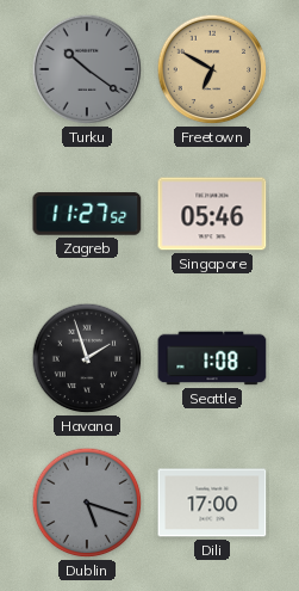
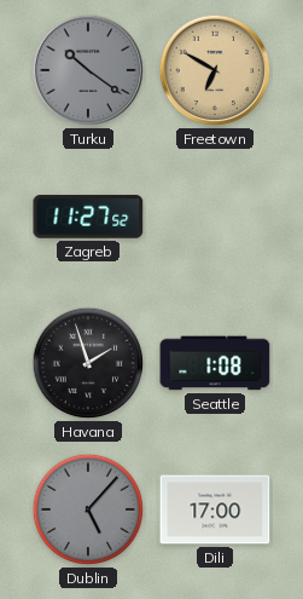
Singapore: 05:46 -> none
Dublin: 5:18 -> 5:07
